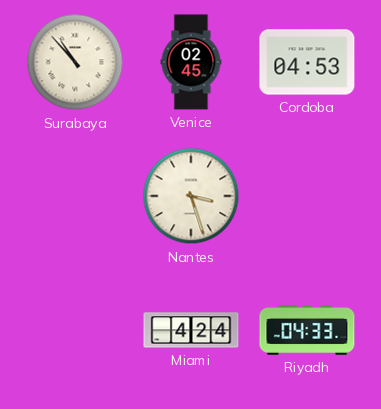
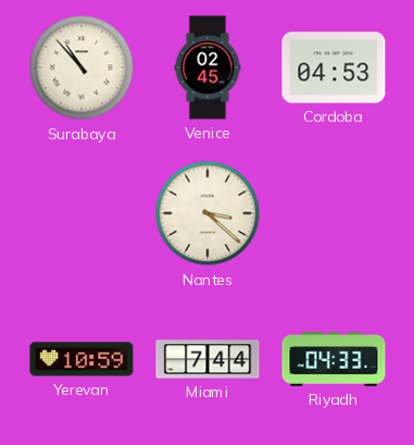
Nantes: 3:27 -> 3:22
Yerevan: none -> 10:59
Miami: 4:24 -> 7:44
